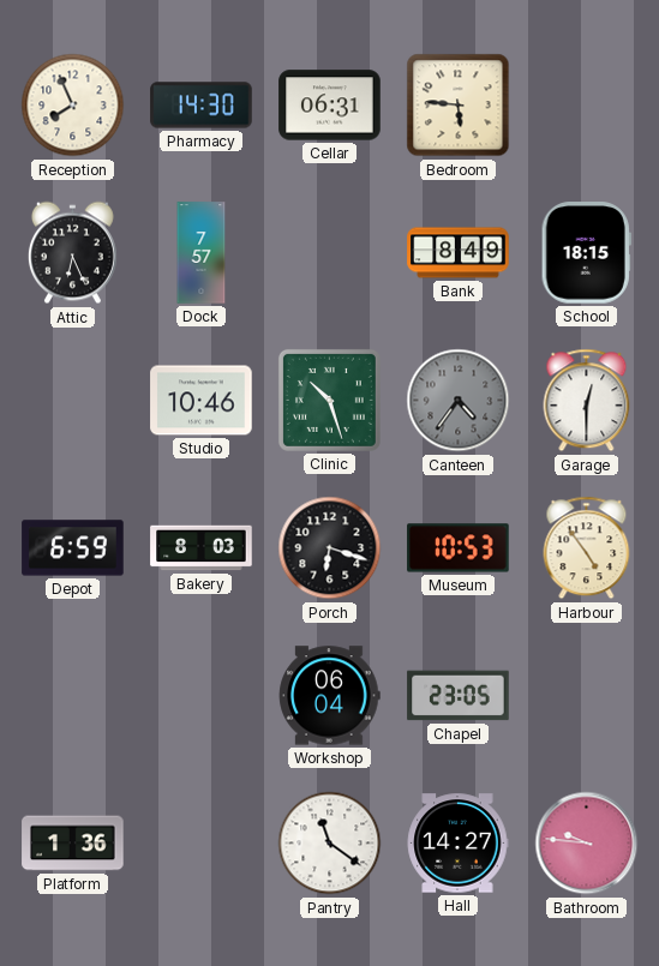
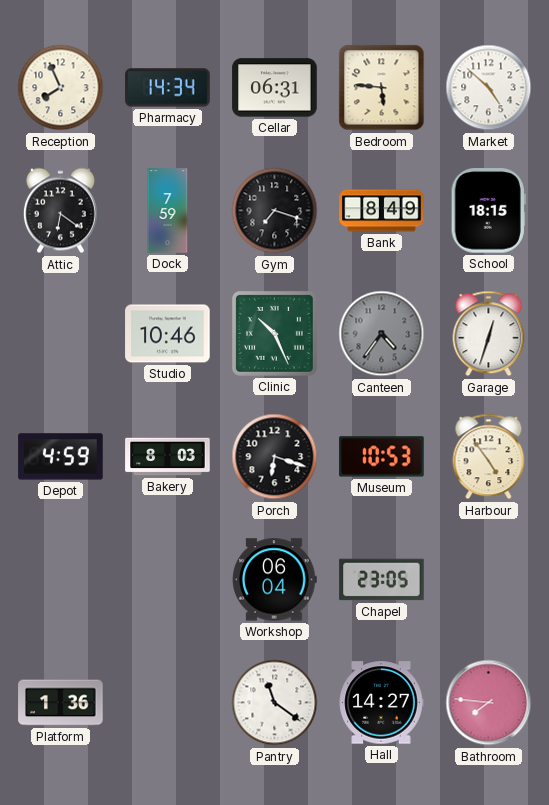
Pharmacy: 14:30 -> 14:34
Market: none -> 4:52
Attic: 6:26 -> 6:21
Dock: 7:57 -> 7:59
Gym: none -> 7:18
Clinic: 10:27 -> 10:26
Garage: 12:30 -> 12:33
Depot: 6:59 -> 4:59
Bathroom: 9:46 -> 7:46
